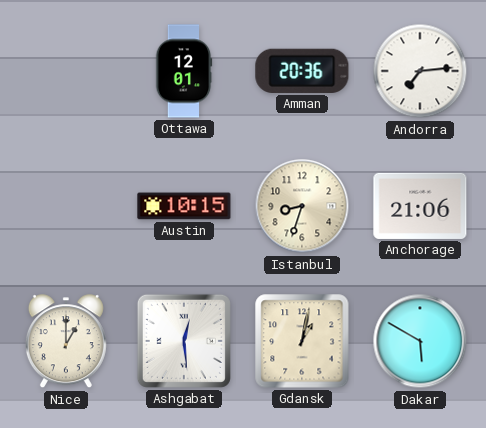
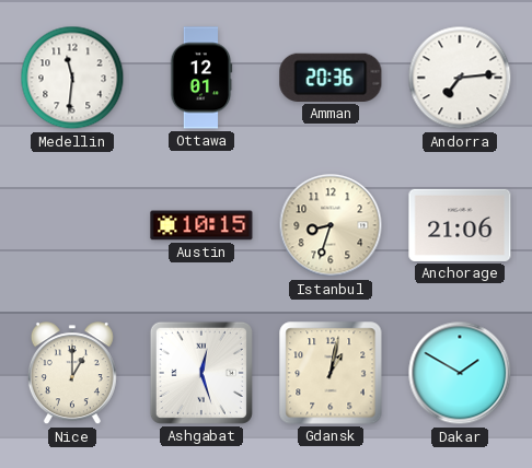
Medellin: none -> 11:31
Ashgabat: 12:29 -> 12:27
Dakar: 5:50 -> 1:50
